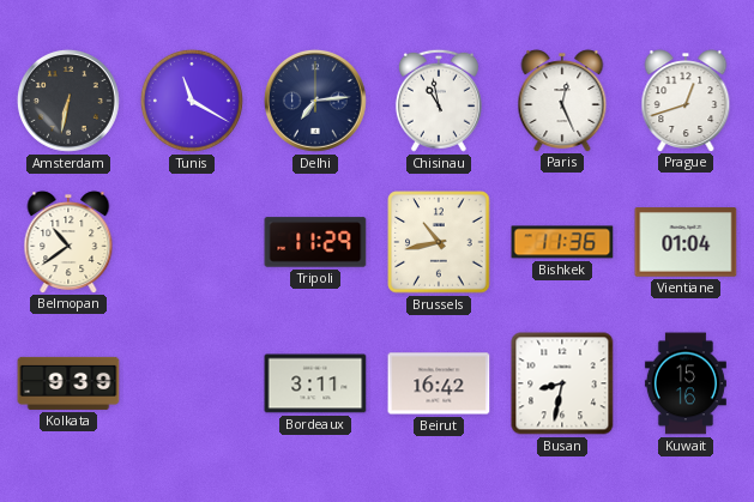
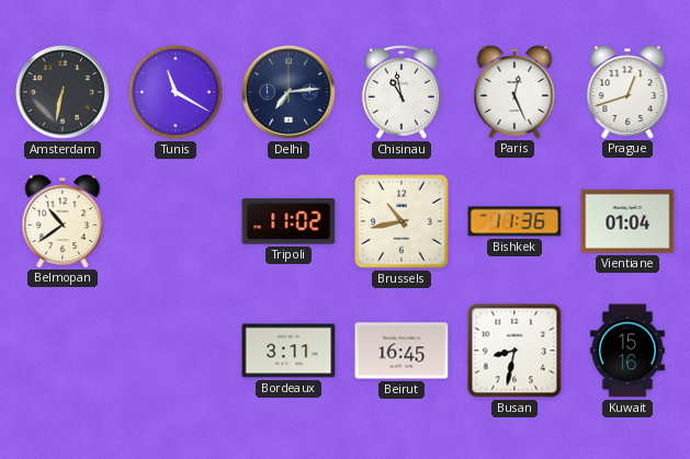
Tripoli: 11:29 -> 11:02
Kolkata: 9:39 -> none
Beirut: 16:42 -> 16:45
